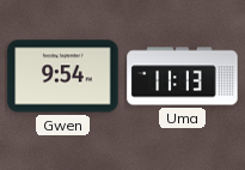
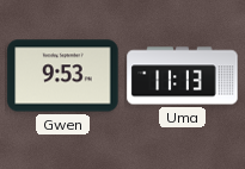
Gwen: 9:54 -> 9:53
